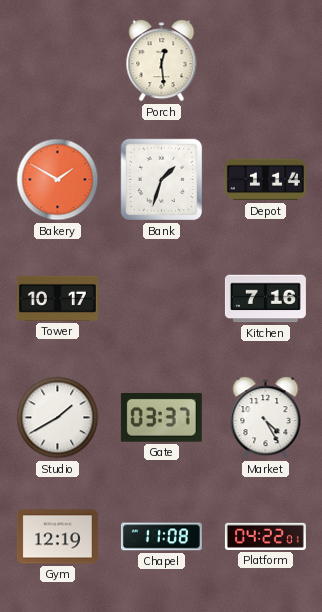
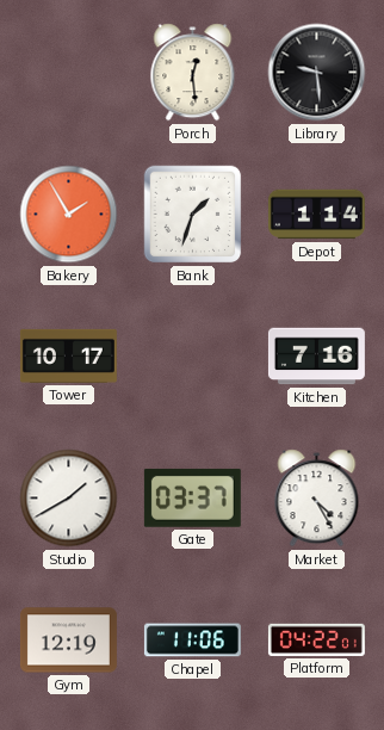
Library: none -> 9:29
Bakery: 1:50 -> 1:55
Chapel: 11:08 -> 11:06
